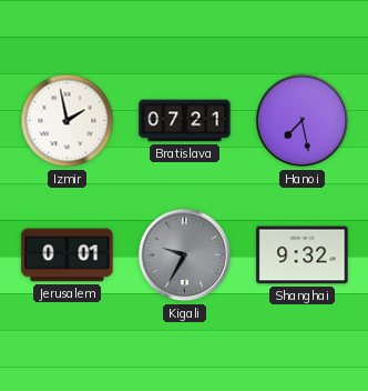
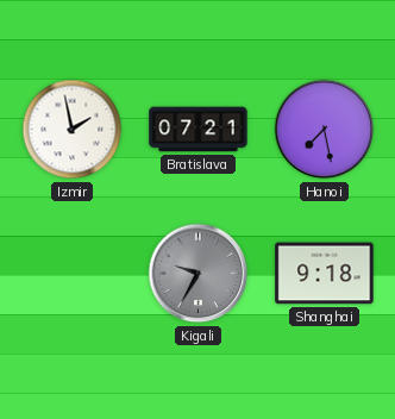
Jerusalem: 0:01 -> none
Shanghai: 9:32 -> 9:18
